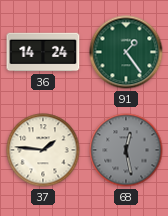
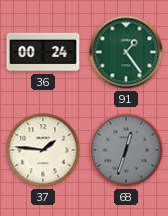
36: 14:24 -> 00:24
68: 12:28 -> 12:33
